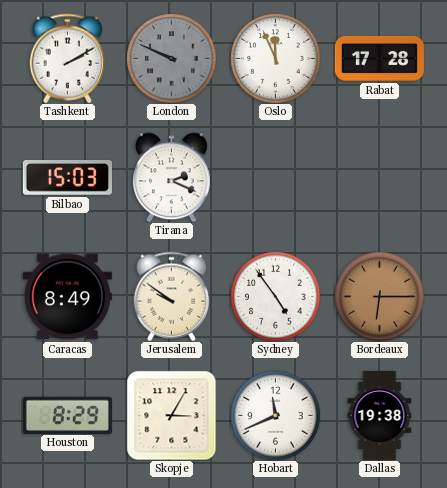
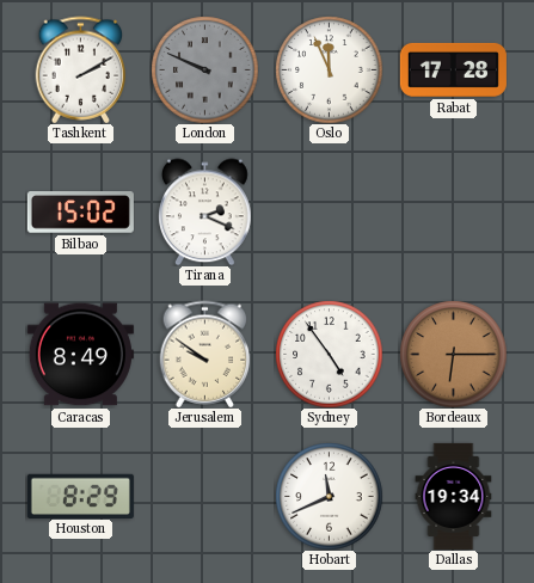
Bilbao: 15:03 -> 15:02
Skopje: 3:05 -> none
Dallas: 19:38 -> 19:34
